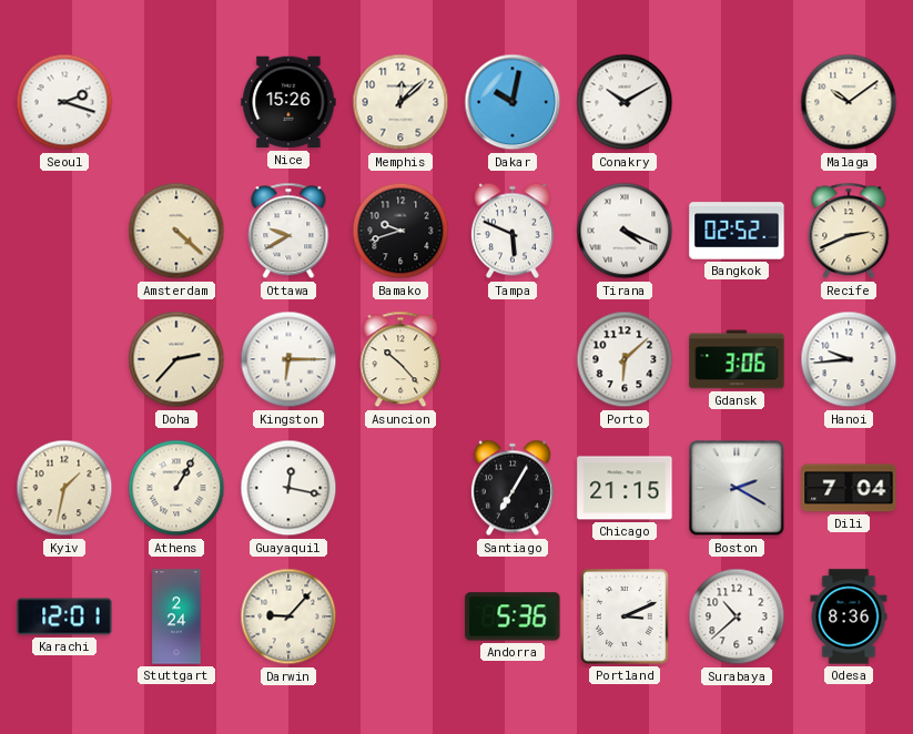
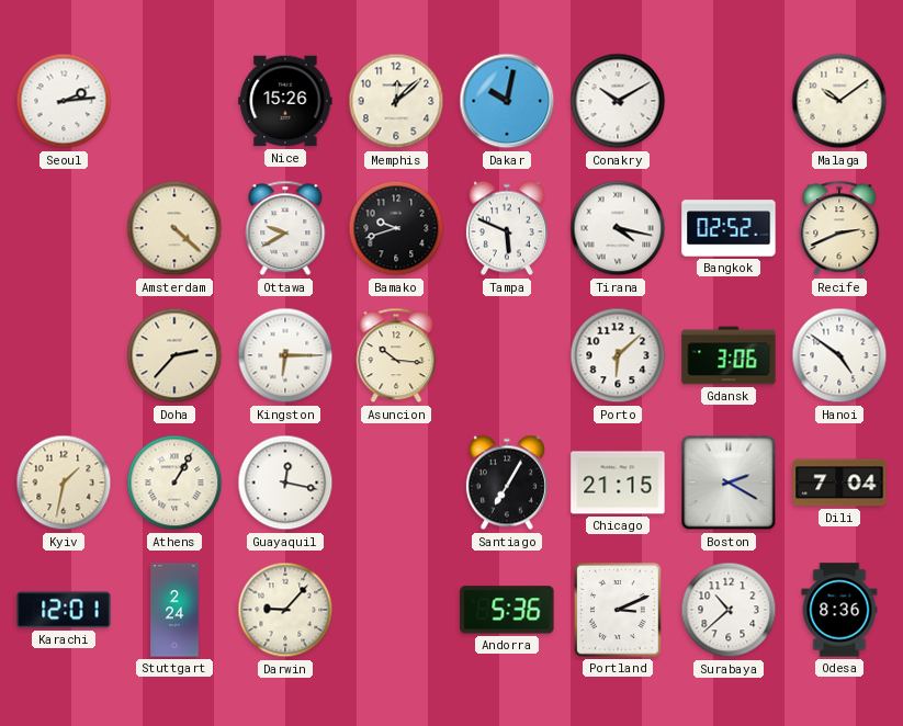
Seoul: 2:18 -> 2:14
Tirana: 4:19 -> 4:17
Asuncion: 10:23 -> 10:16
Hanoi: 9:44 -> 4:51
